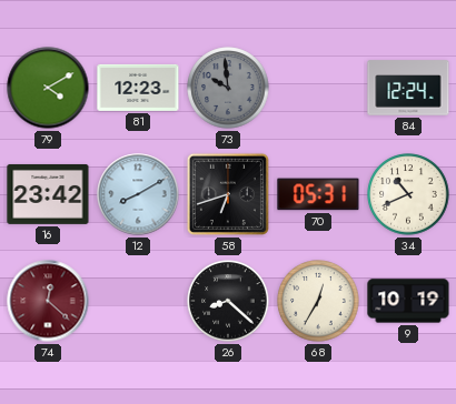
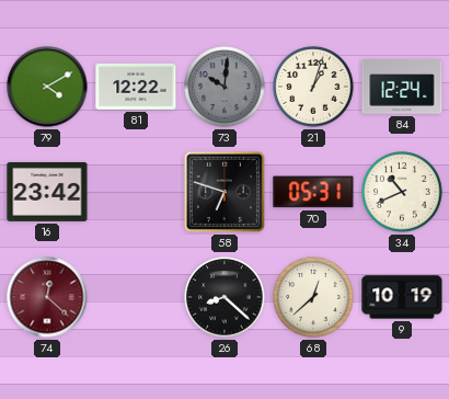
81: 12:23 -> 12:22
73: 9:59 -> 10:01
21: none -> 1:03
12: 8:10 -> none
58: 6:42 -> 6:48
68: 12:35 -> 12:38
